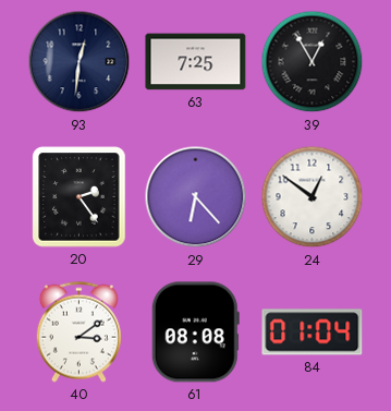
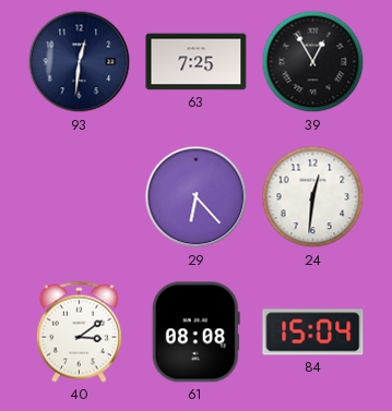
20: 2:24 -> none
24: 12:51 -> 12:31
84: 01:04 -> 15:04
